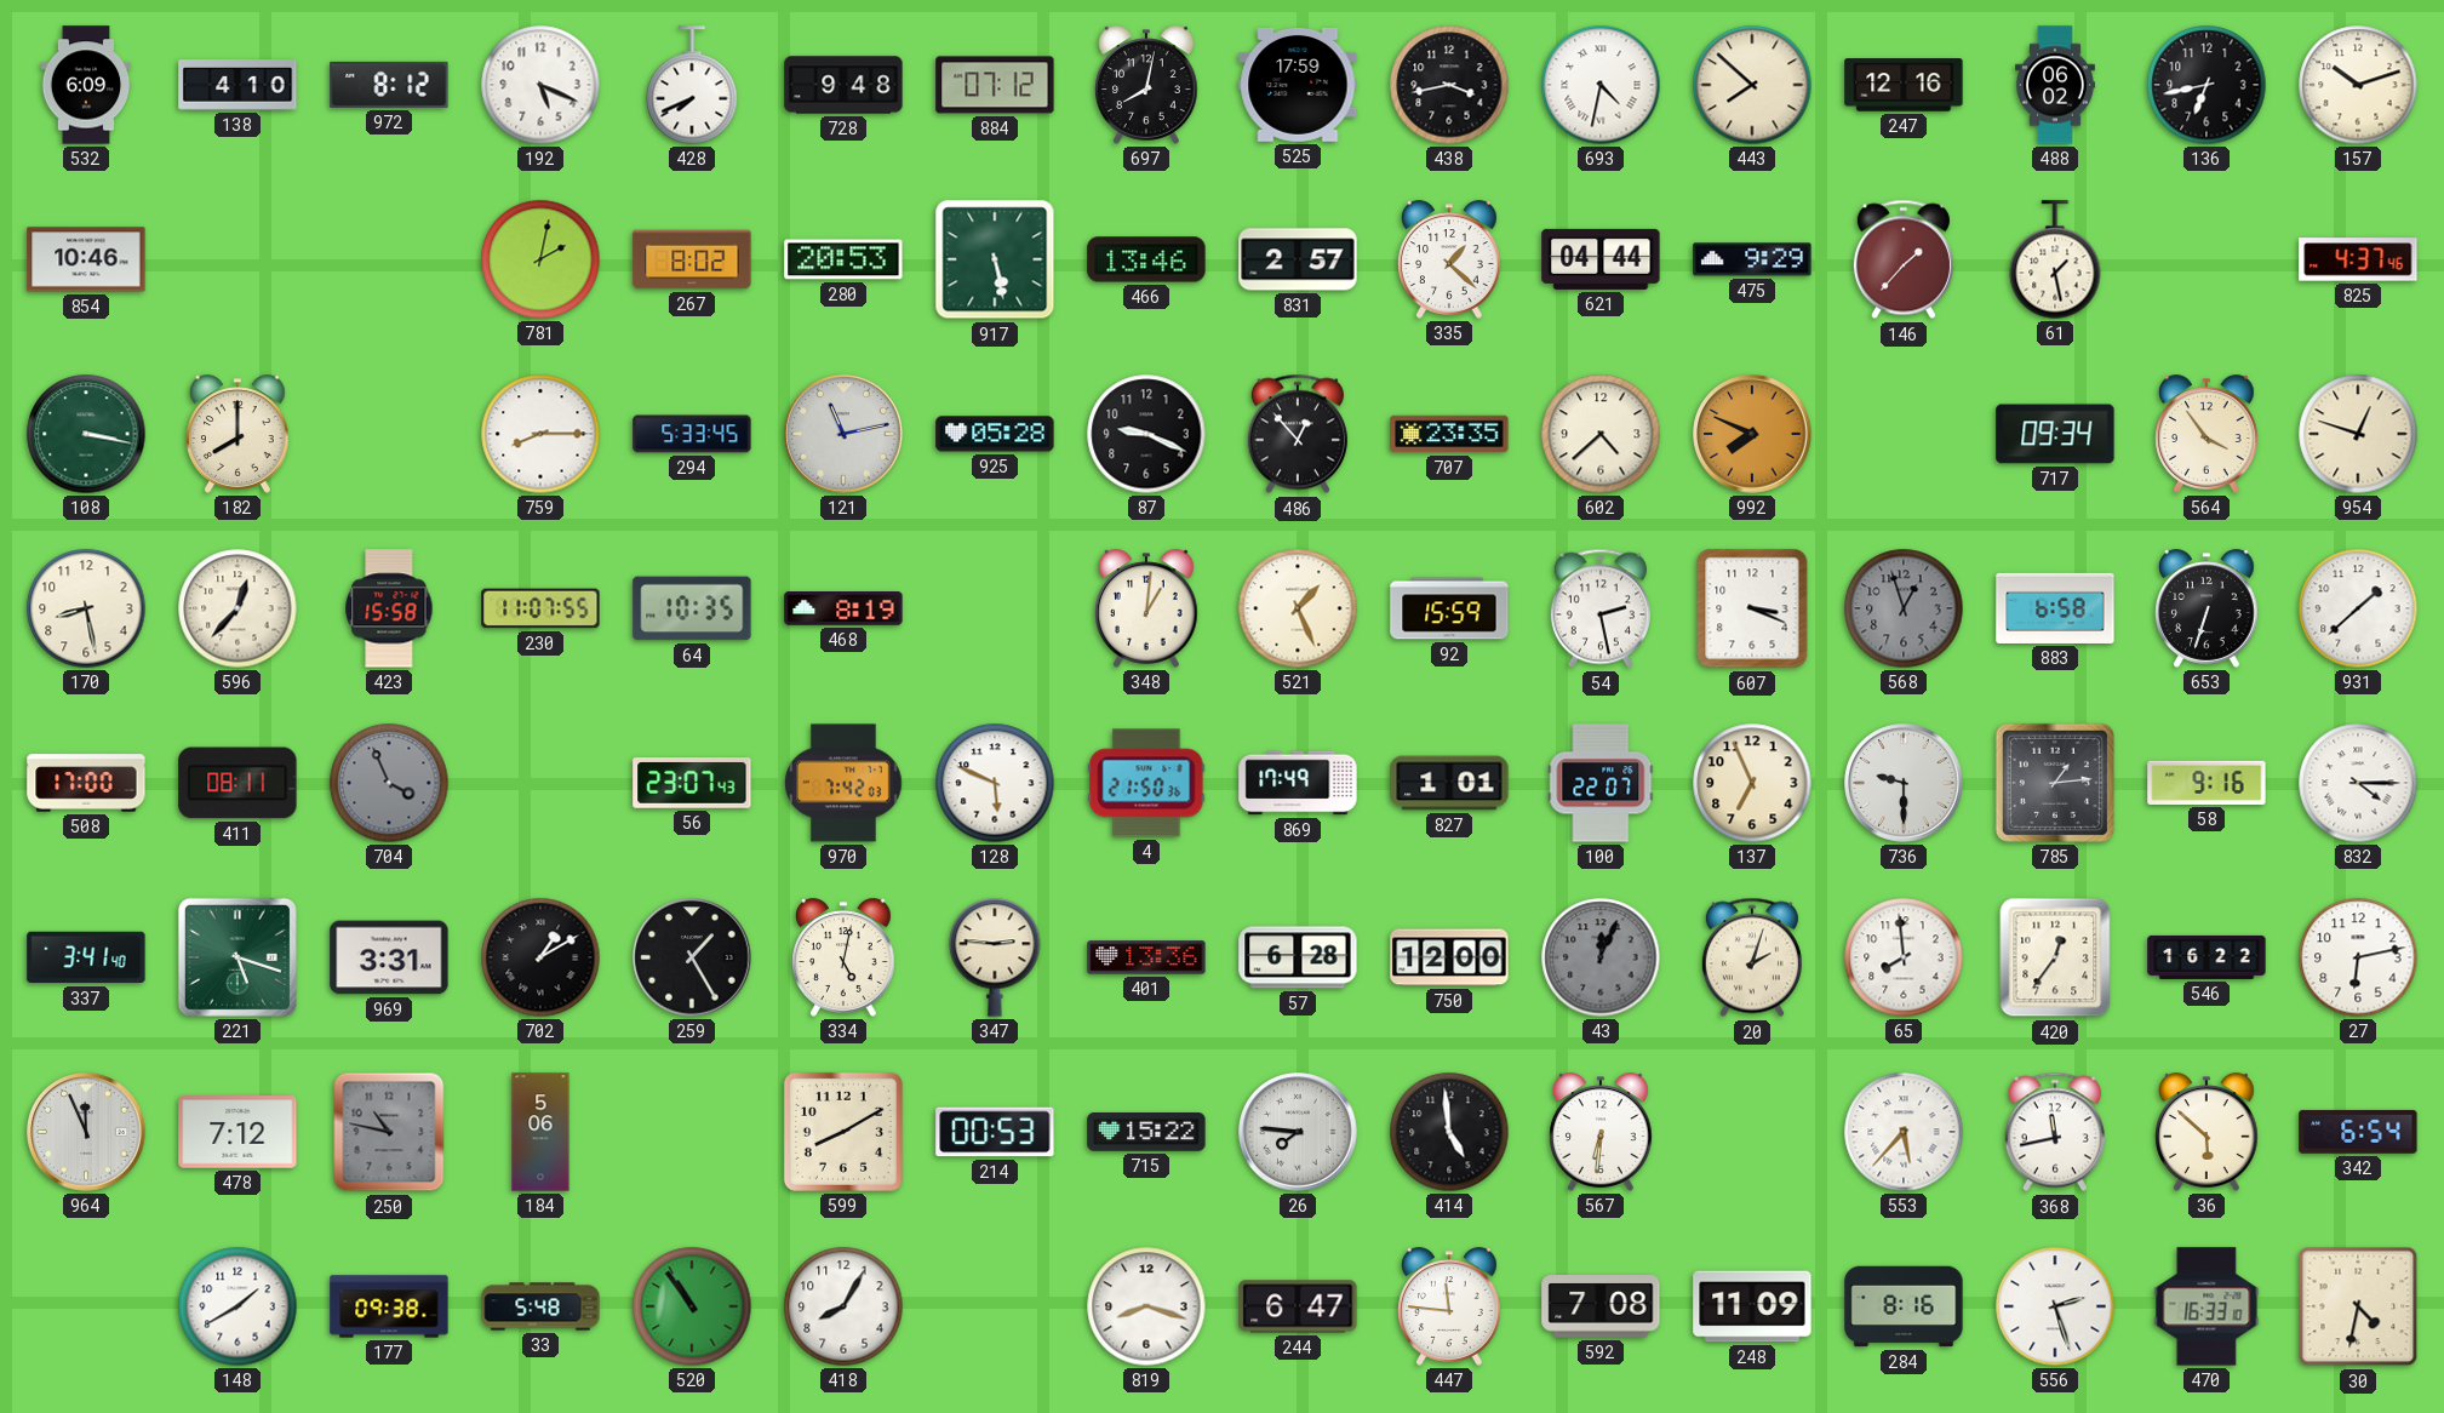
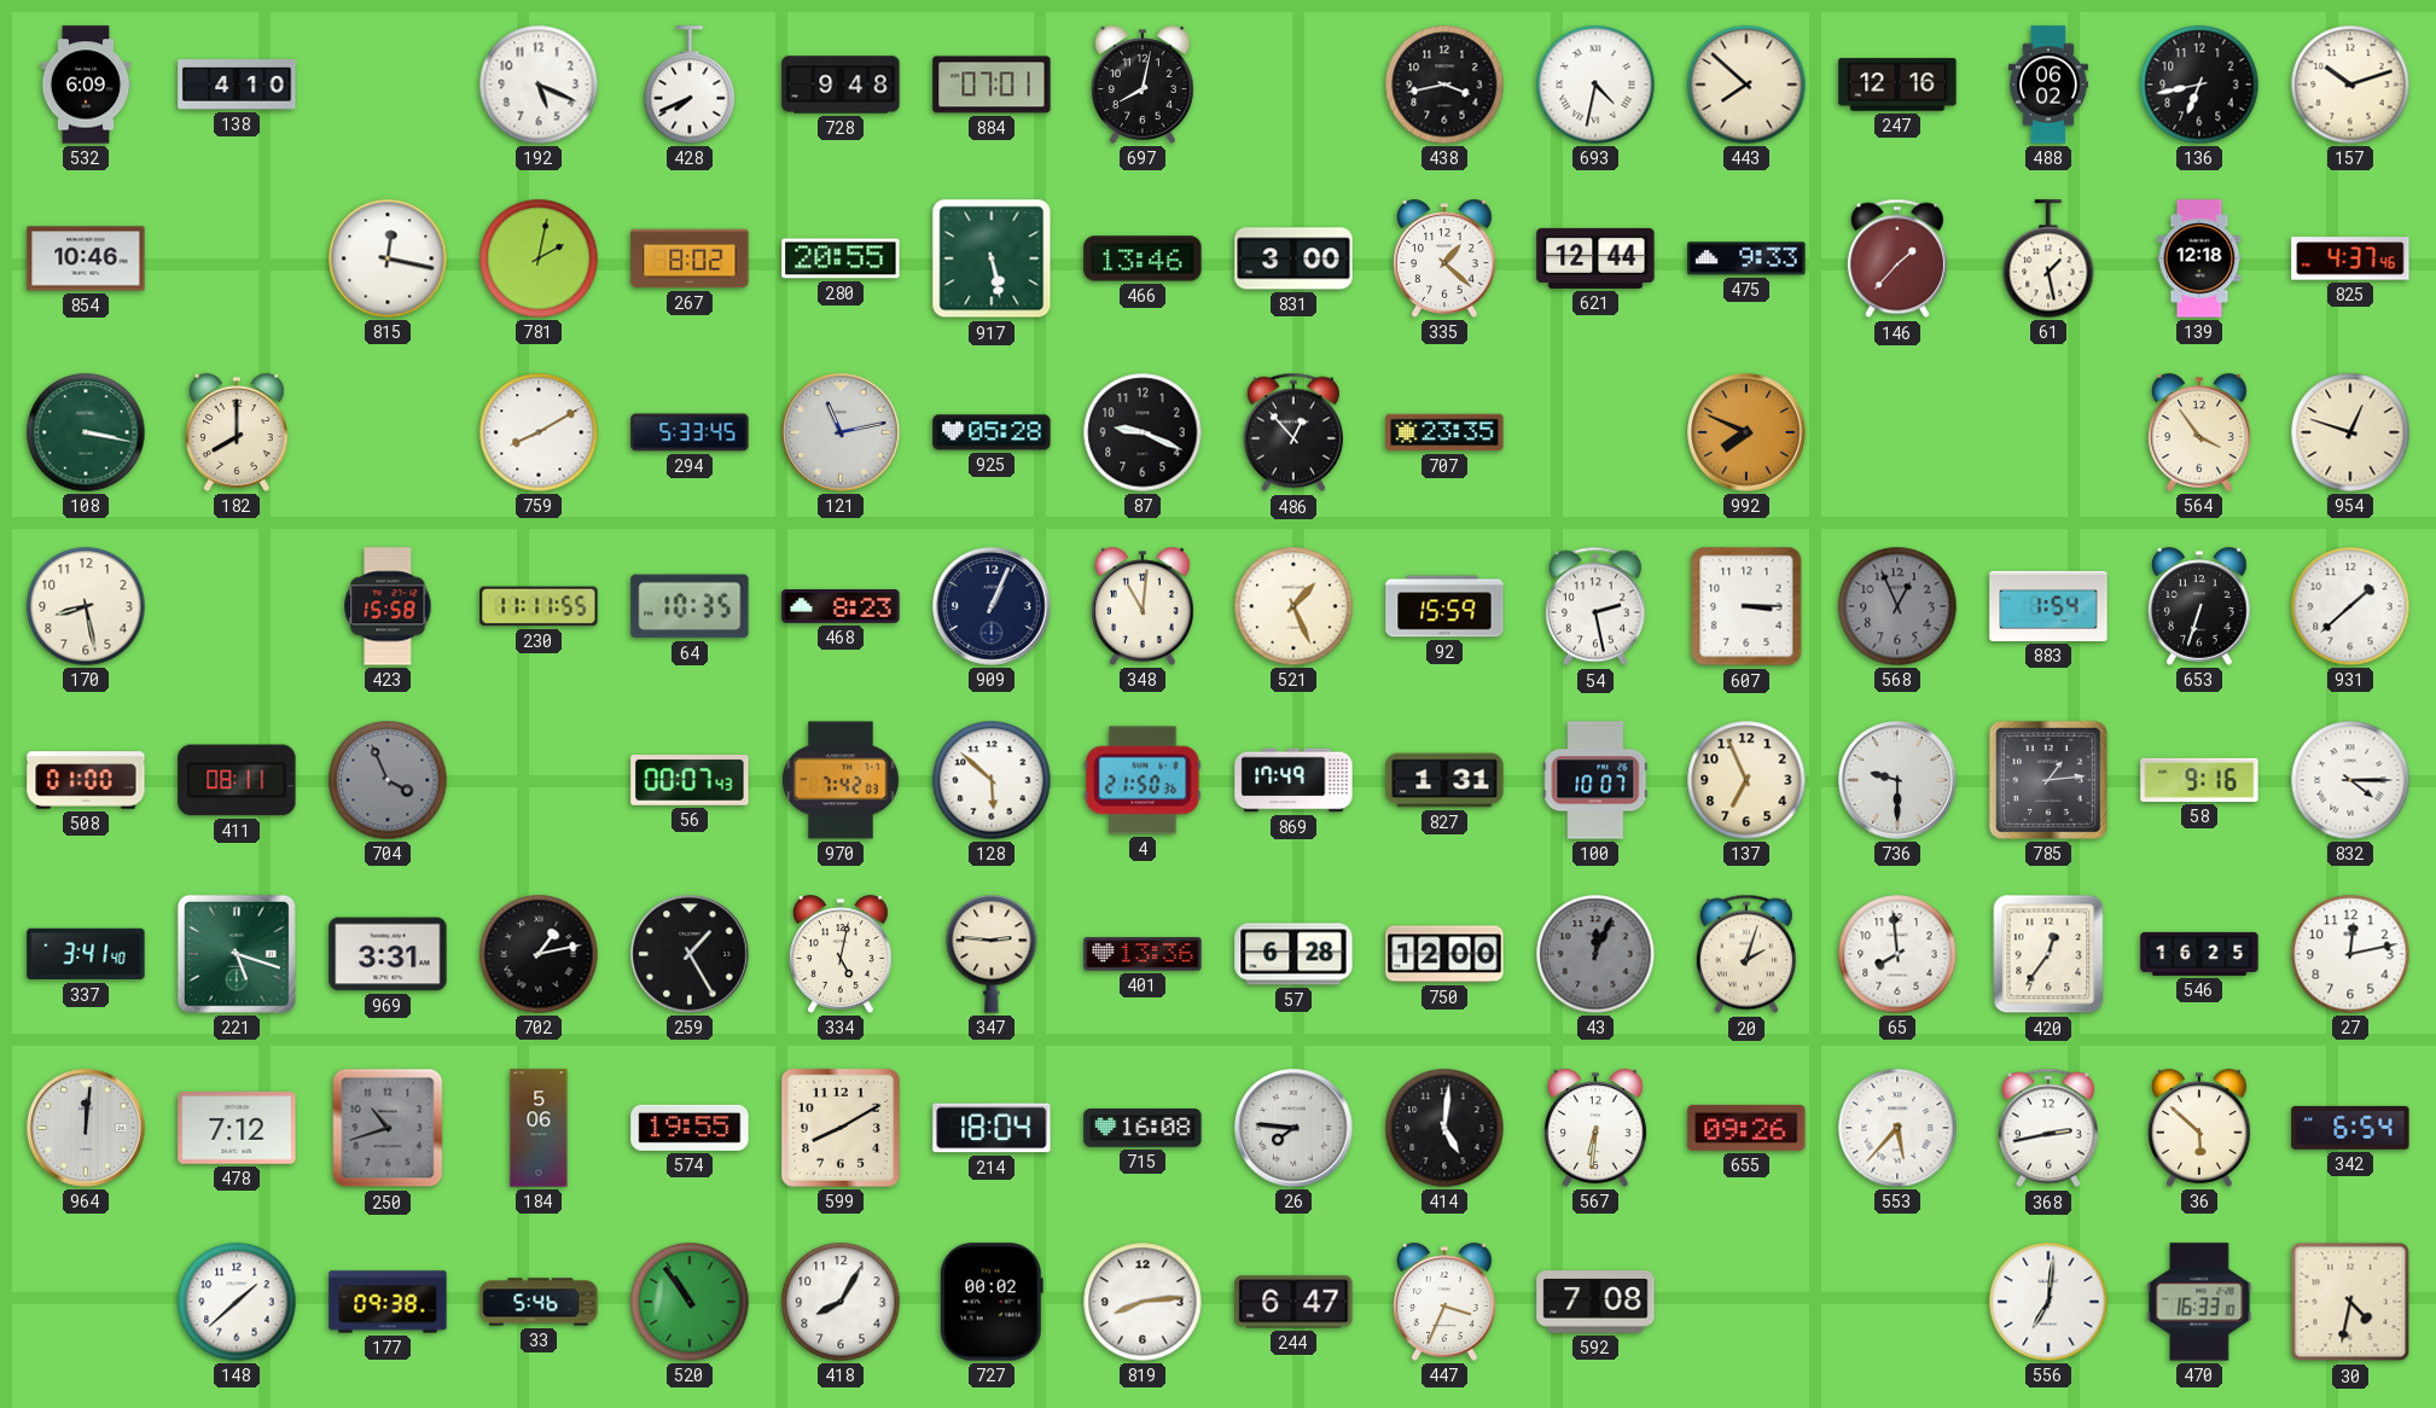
972: 8:12 -> none
884: 07:12 -> 07:01
525: 17:59 -> none
815: none -> 12:17
280: 20:53 -> 20:55
831: 2:57 -> 3:00
621: 04:44 -> 12:44
475: 9:29 -> 9:33
139: none -> 12:18
759: 8:15 -> 8:10
602: 4:38 -> none
717: 09:34 -> none
596: 12:37 -> none
230: 11:07 -> 11:11
468: 8:19 -> 8:23
909: none -> 1:04
348: 1:01 -> 11:01
607: 3:19 -> 3:15
568: 12:57 -> 12:56
883: 6:58 -> 1:54
508: 17:00 -> 01:00
56: 23:07 -> 00:07
128: 5:49 -> 5:52
827: 1:01 -> 1:31
100: 22:07 -> 10:07
702: 1:10 -> 1:13
546: 16:22 -> 16:25
27: 6:13 -> 12:13
964: 11:56 -> 12:01
250: 10:47 -> 10:42
574: none -> 19:55
214: 00:53 -> 18:04
715: 15:22 -> 16:08
414: 4:59 -> 5:01
655: none -> 09:26
368: 11:43 -> 2:43
148: 1:40 -> 1:38
33: 5:48 -> 5:46
727: none -> 00:02
819: 8:18 -> 8:14
447: 11:46 -> 3:34
248: 11:09 -> none
284: 8:16 -> none
556: 2:27 -> 7:01
